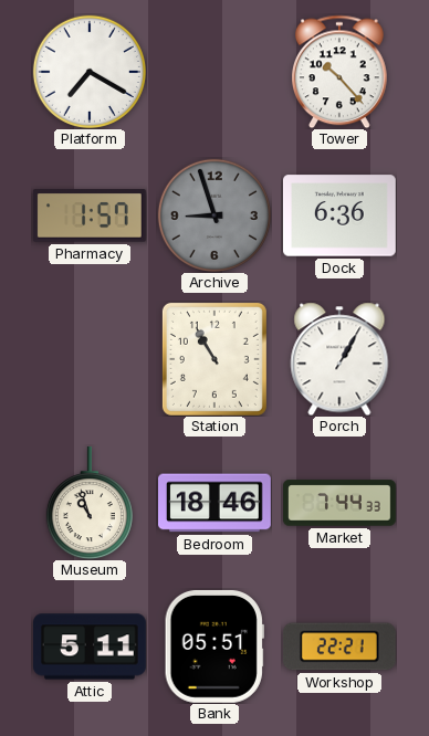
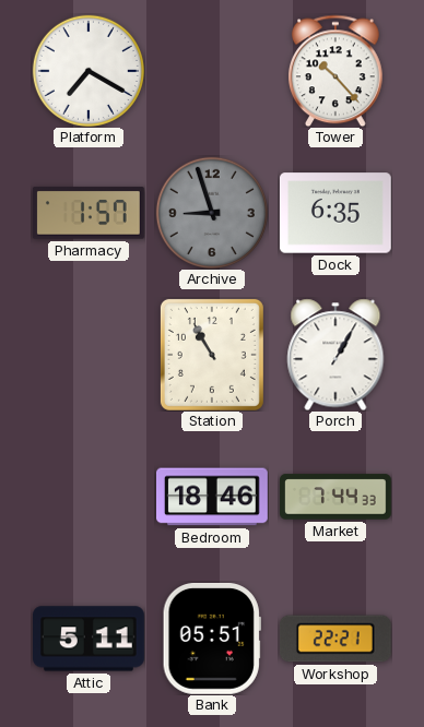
Dock: 6:36 -> 6:35
Museum: 10:57 -> none
